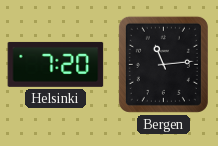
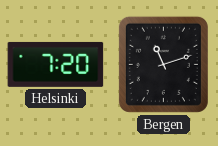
Bergen: 11:14 -> 11:12
